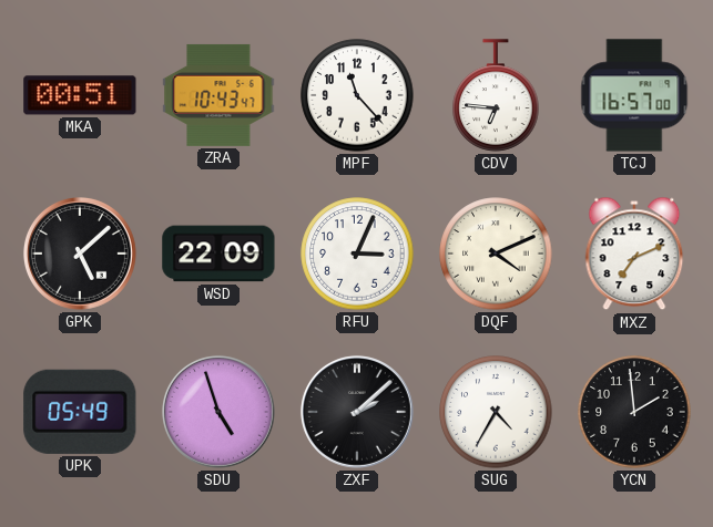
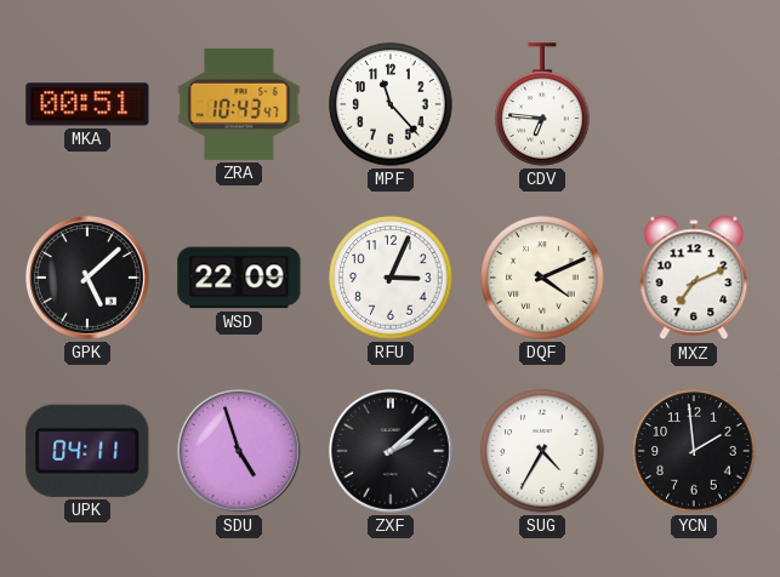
TCJ: 16:57 -> none
UPK: 05:49 -> 04:11
